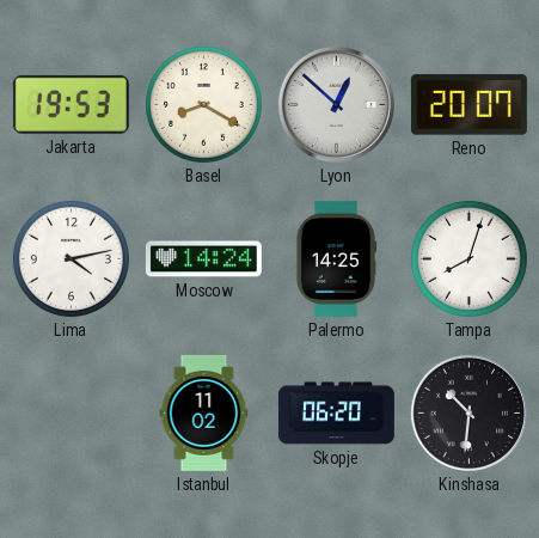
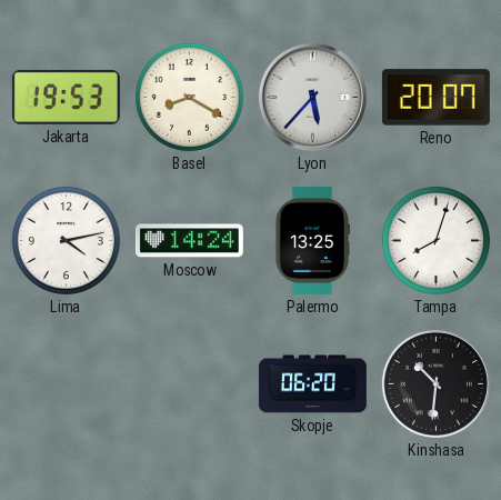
Lyon: 12:52 -> 5:37
Palermo: 14:25 -> 13:25
Istanbul: 11:02 -> none
